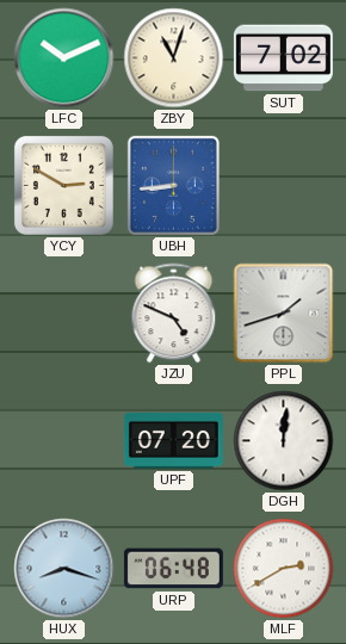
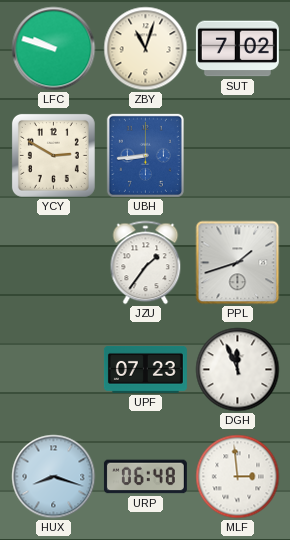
LFC: 10:11 -> 9:48
JZU: 4:49 -> 1:36
UPF: 07:20 -> 07:23
DGH: 12:01 -> 11:56
MLF: 2:40 -> 2:59
